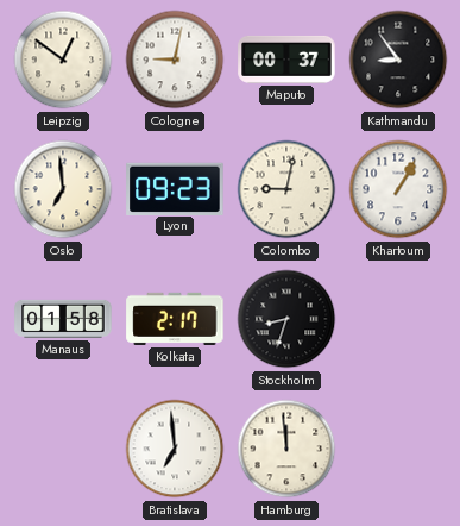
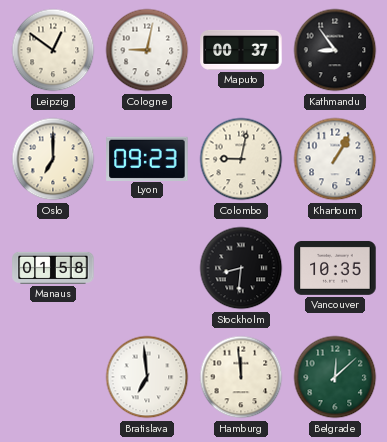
Oslo: 6:59 -> 7:00
Kolkata: 2:17 -> none
Stockholm: 8:33 -> 8:31
Vancouver: none -> 10:35
Belgrade: none -> 12:08
